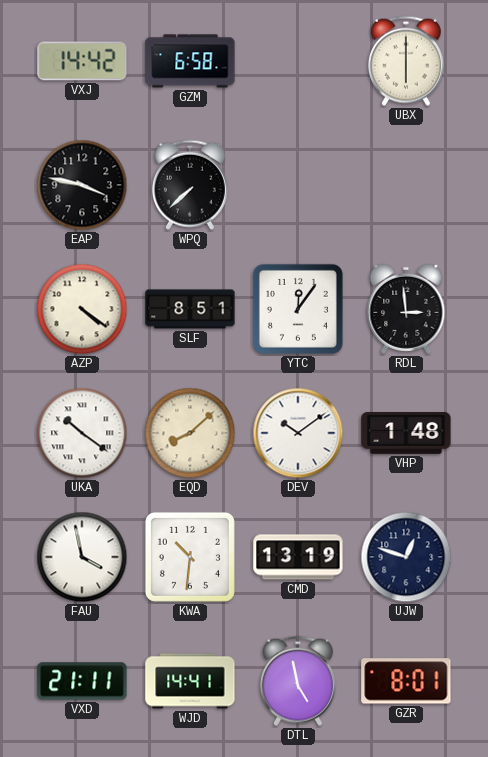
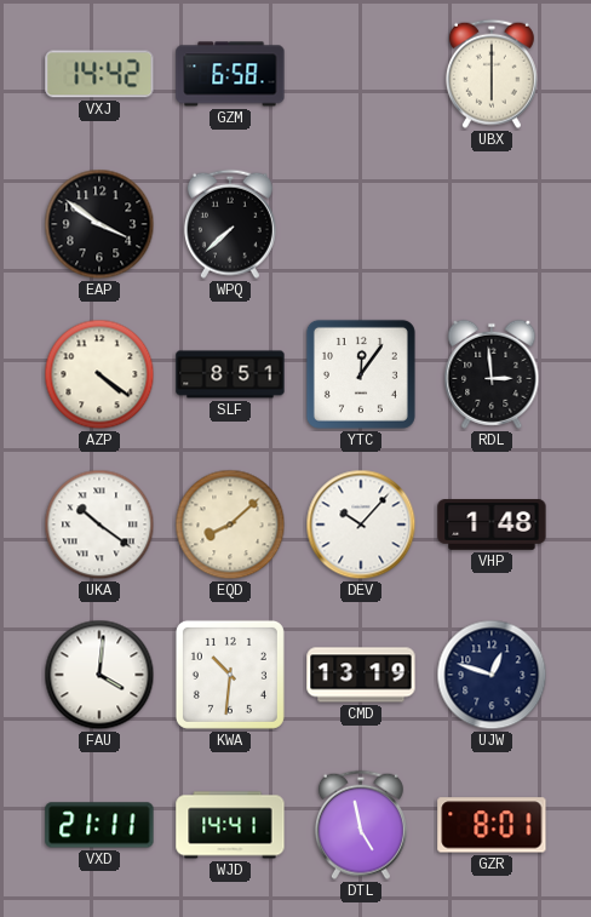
EAP: 3:47 -> 3:51
DEV: 10:09 -> 10:07
FAU: 3:58 -> 4:01
